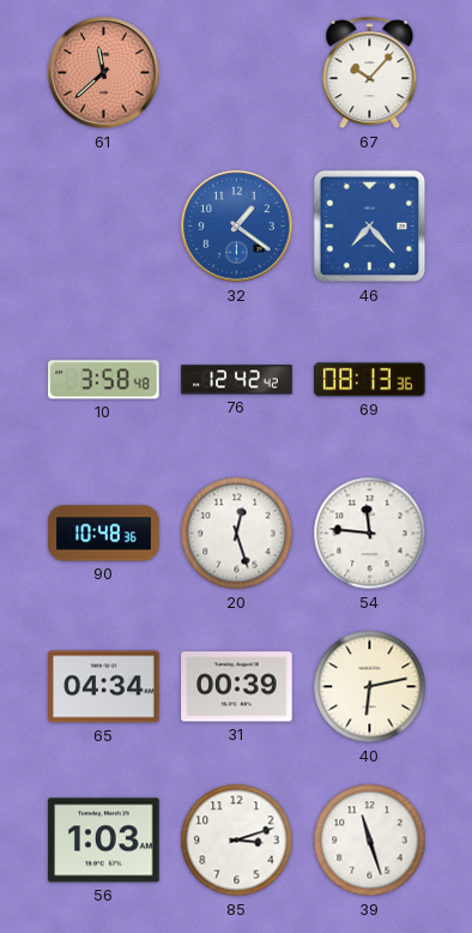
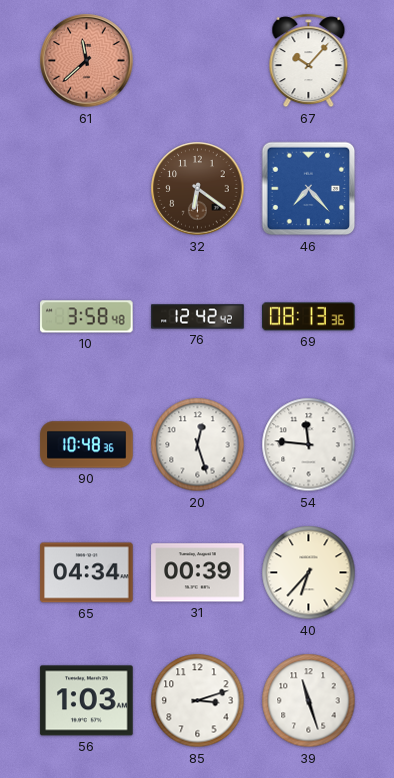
32: 1:21 -> 6:21
32 dial: blue -> brown
40: 6:13 -> 6:37
